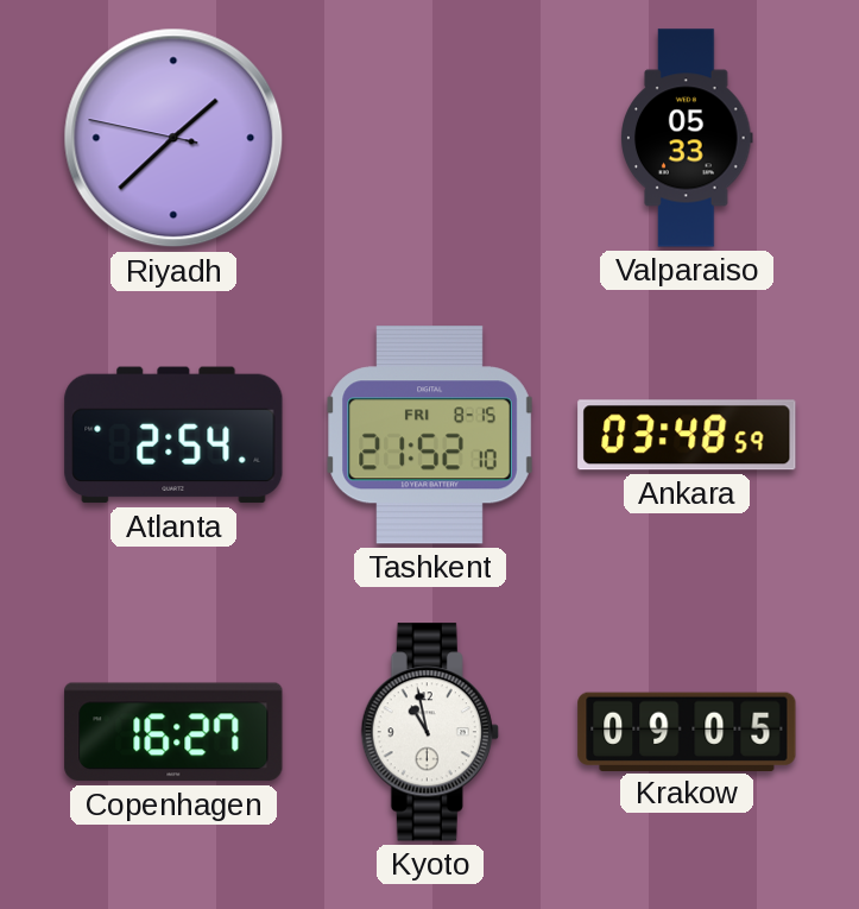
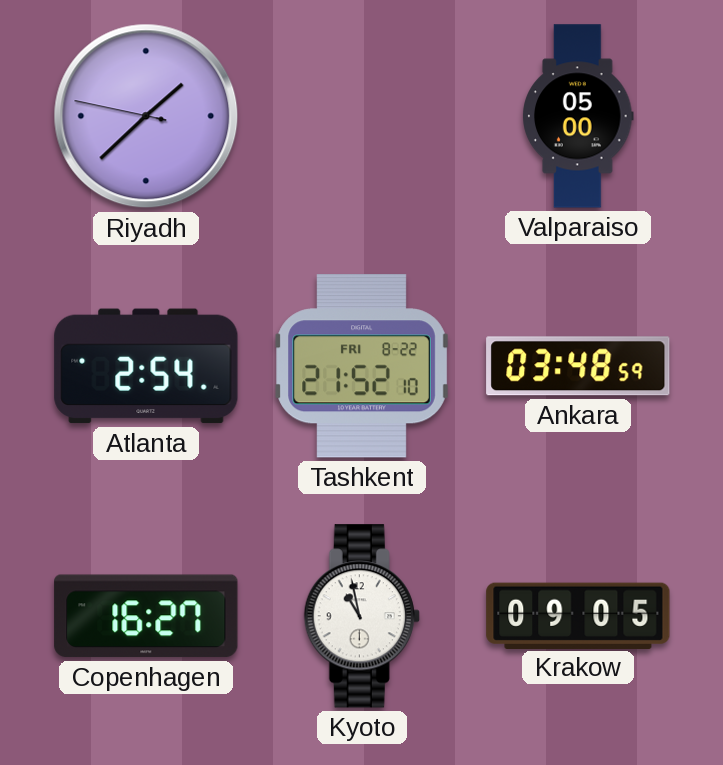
Valparaiso: 05:33 -> 05:00
Tashkent date: FRI 8-15 -> FRI 8-22
